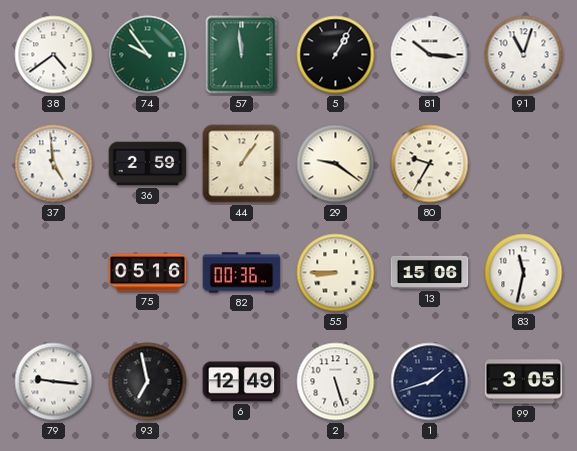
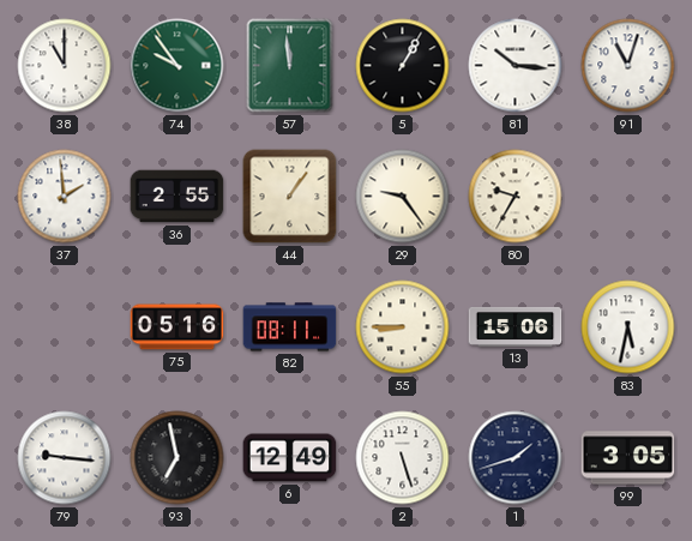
38: 4:39 -> 11:00
37: 4:59 -> 1:59
36: 2:59 -> 2:55
29: 9:21 -> 9:24
82: 00:36 -> 08:11
83: 11:32 -> 5:32
